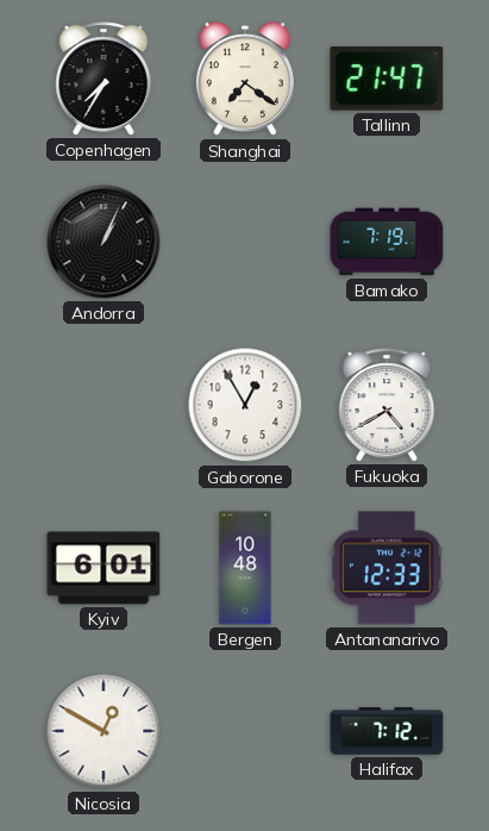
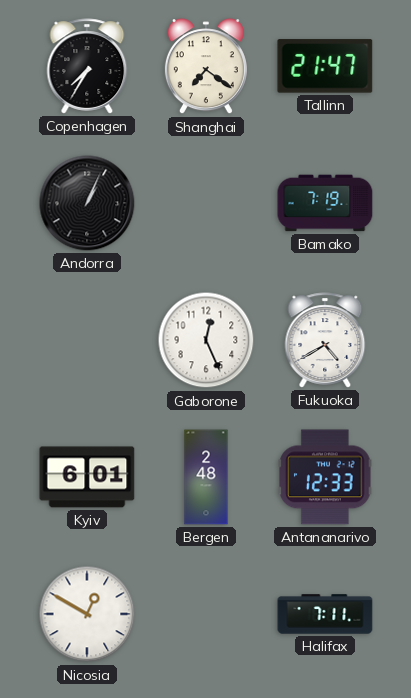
Gaborone: 12:55 -> 12:26
Bergen: 10:48 -> 2:48
Halifax: 7:12 -> 7:11
